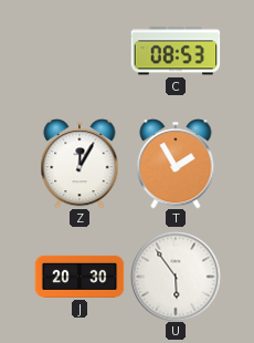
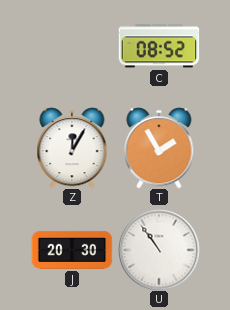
C: 08:53 -> 08:52
U: 5:54 -> 10:54
